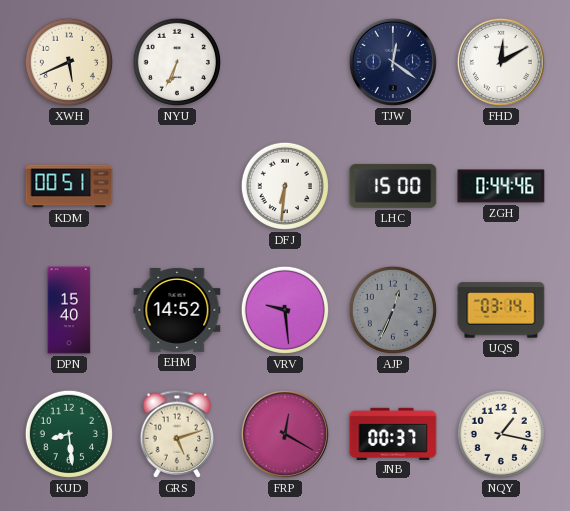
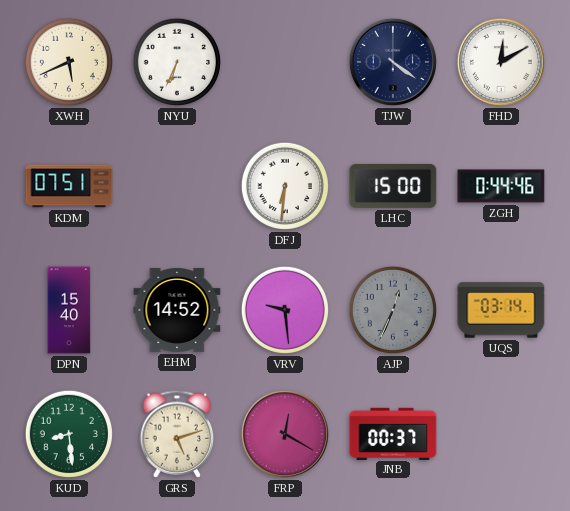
TJW: 12:21 -> 4:21
KDM: 00:51 -> 07:51
NQY: 1:17 -> none
